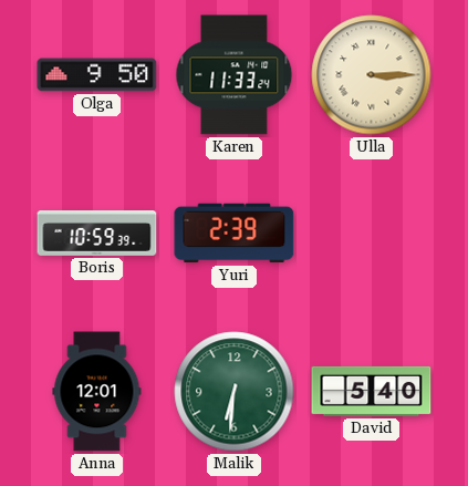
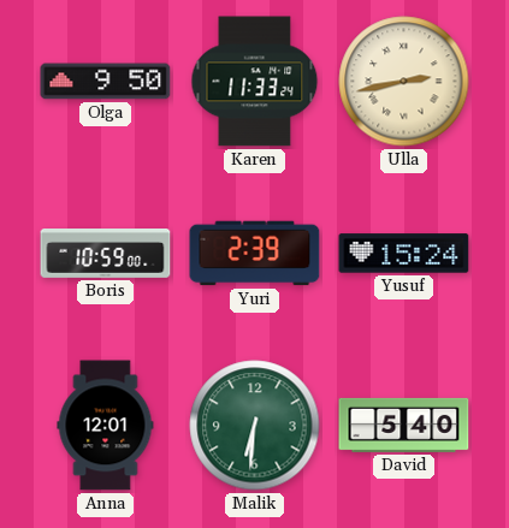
Ulla: 3:15 -> 2:43
Boris: 10:59:39 -> 10:59:00
Yusuf: none -> 15:24
